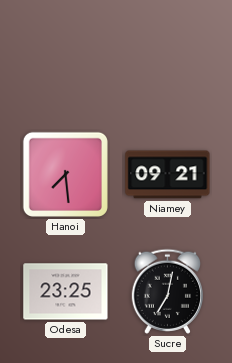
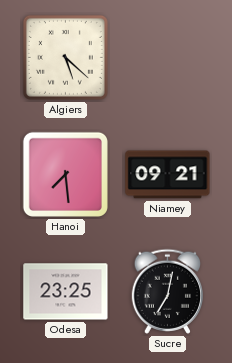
Algiers: none -> 5:22
